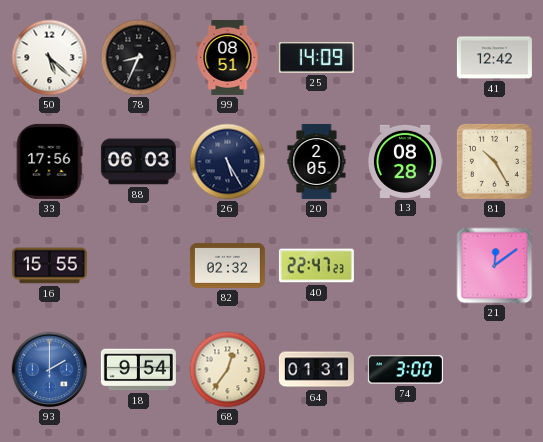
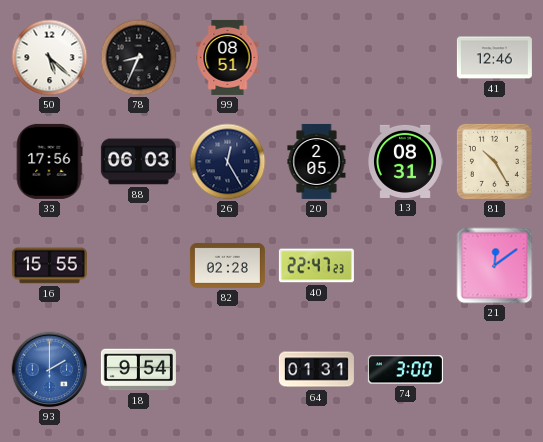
25: 14:09 -> none
41: 12:42 -> 12:46
26: 5:25 -> 12:25
13: 08:28 -> 08:31
82: 02:32 -> 02:28
68: 12:36 -> none
